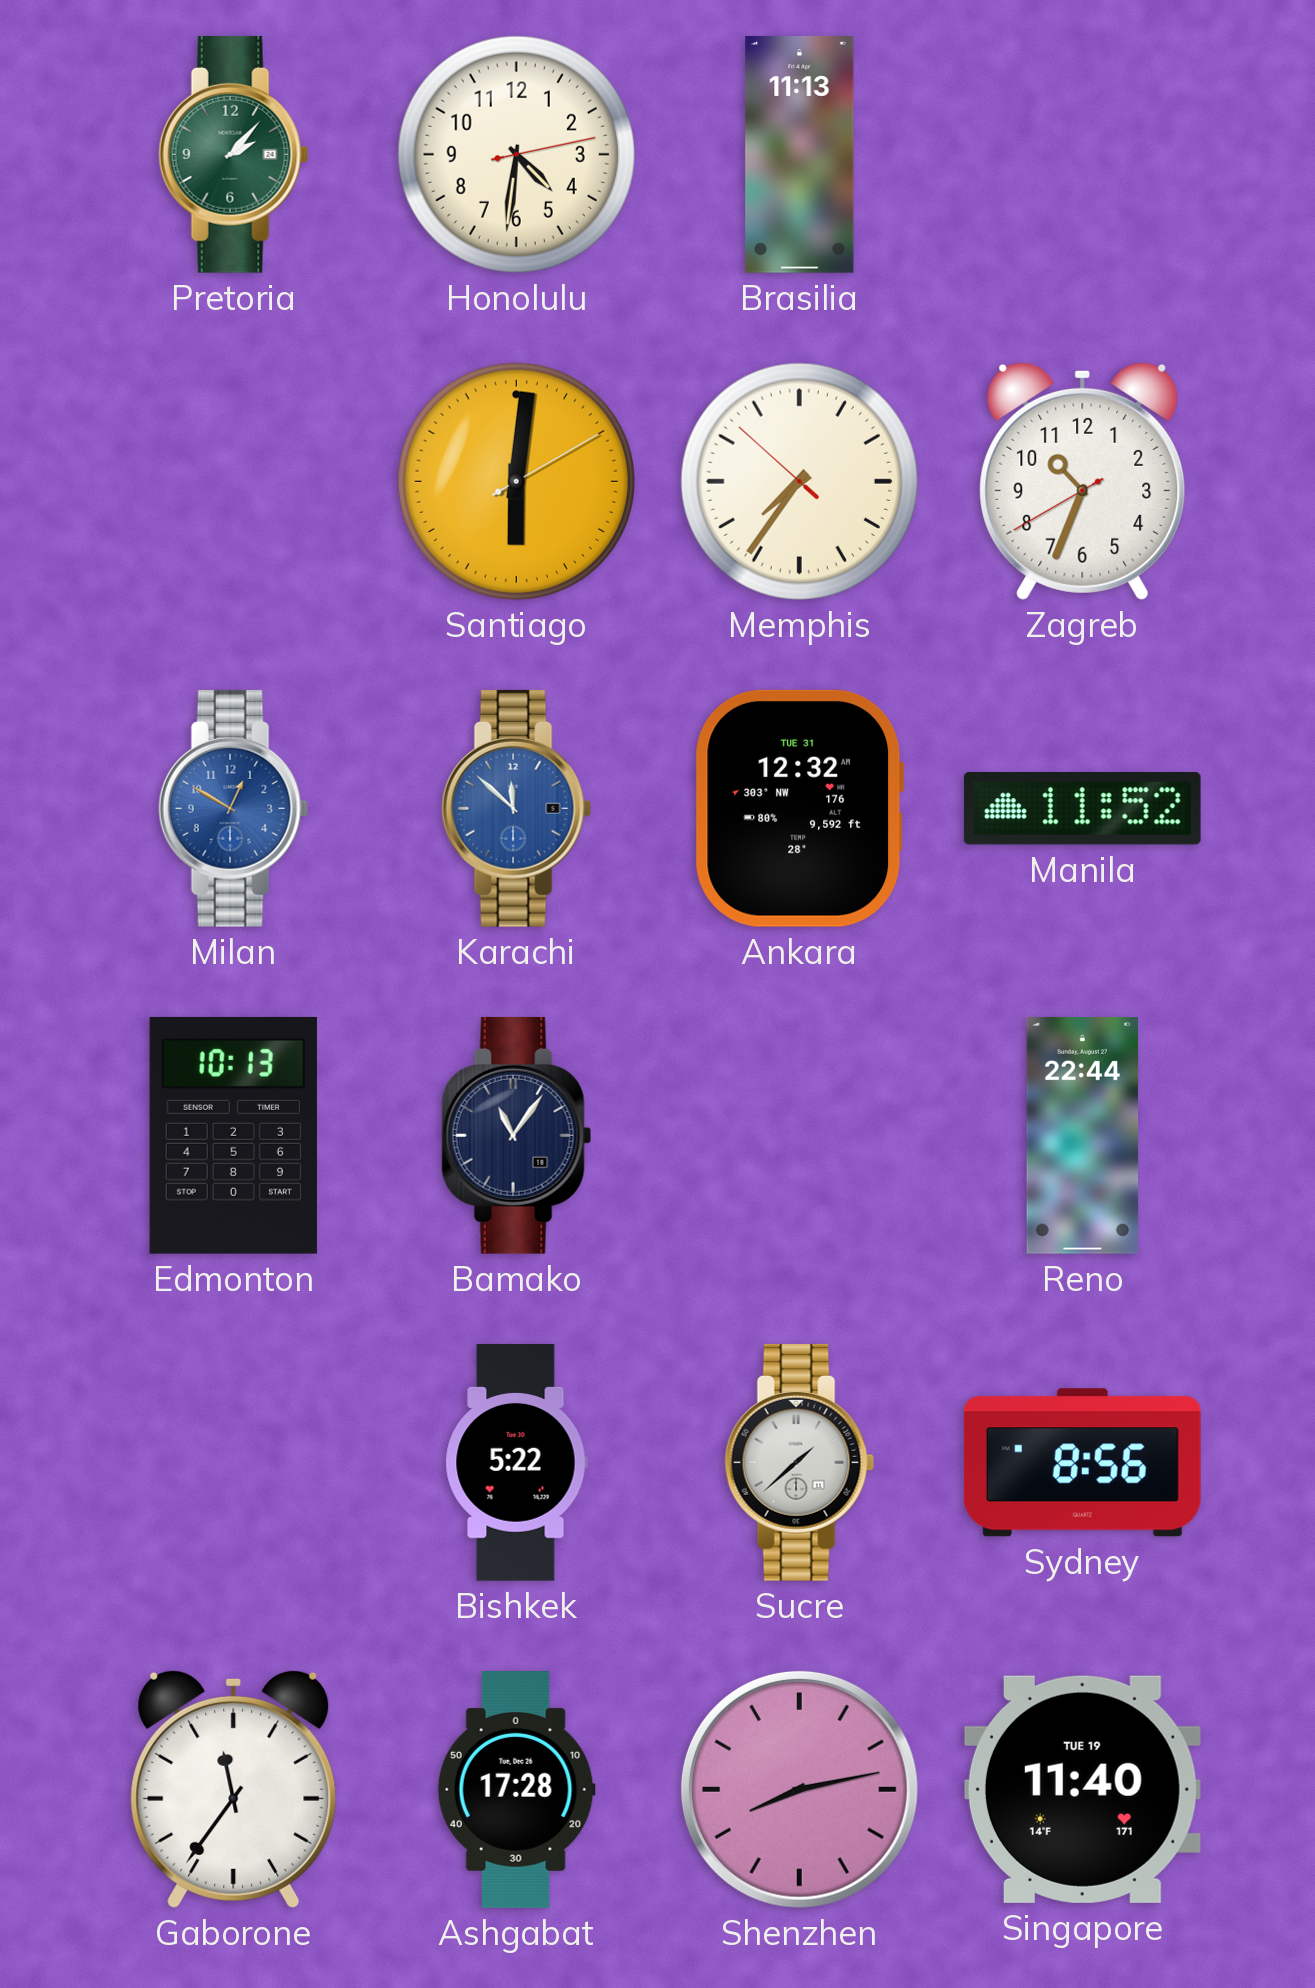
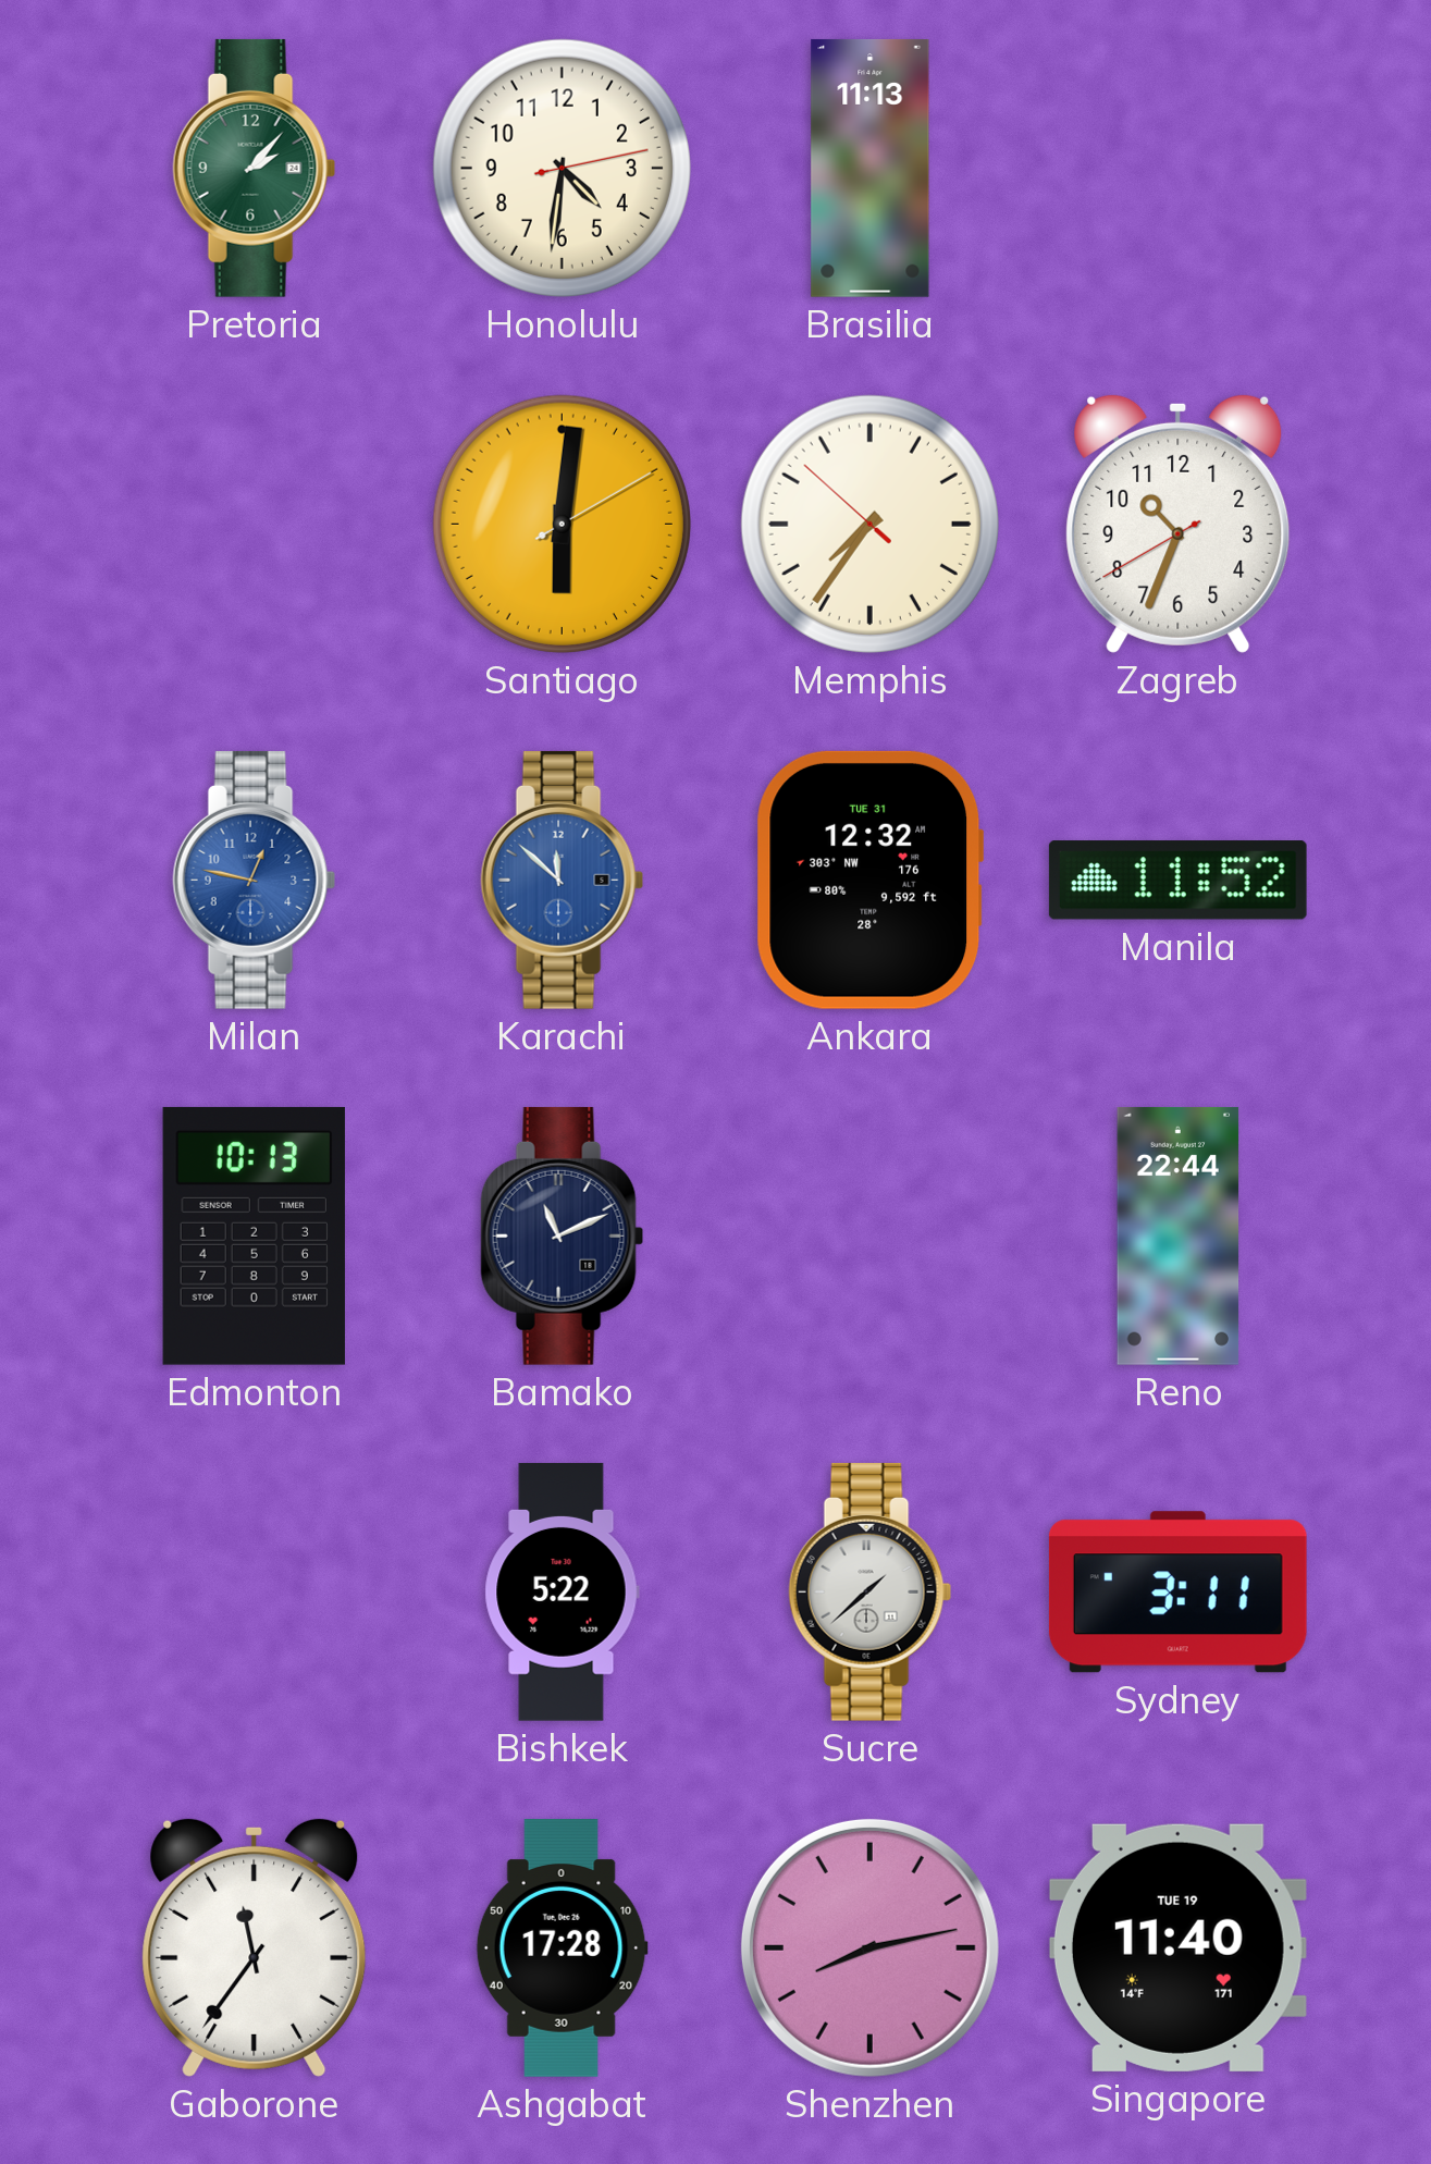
Milan: 12:50 -> 12:47
Bamako: 11:06 -> 11:11
Sydney: 8:56 -> 3:11
